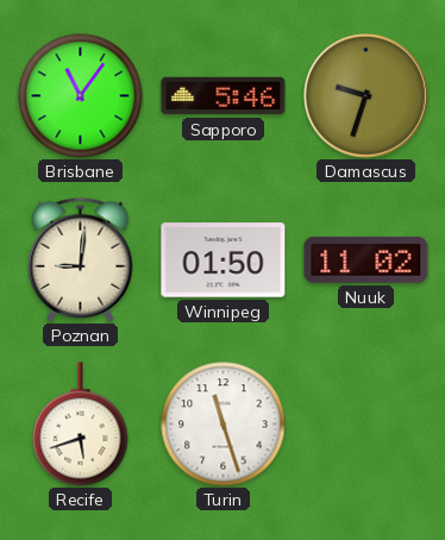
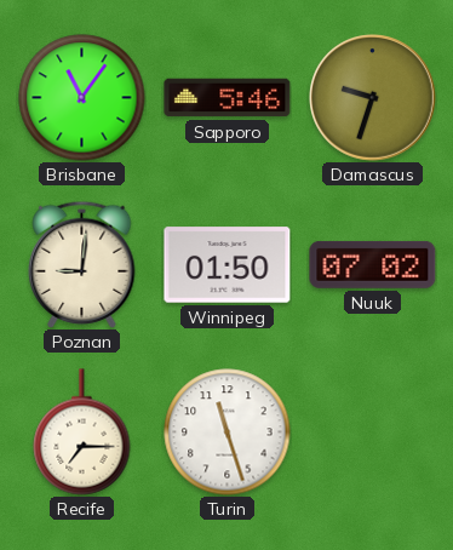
Nuuk: 11:02 -> 07:02
Recife: 5:42 -> 7:15
